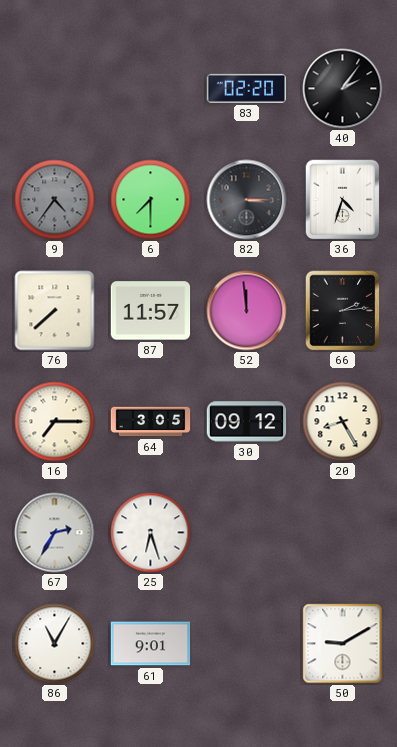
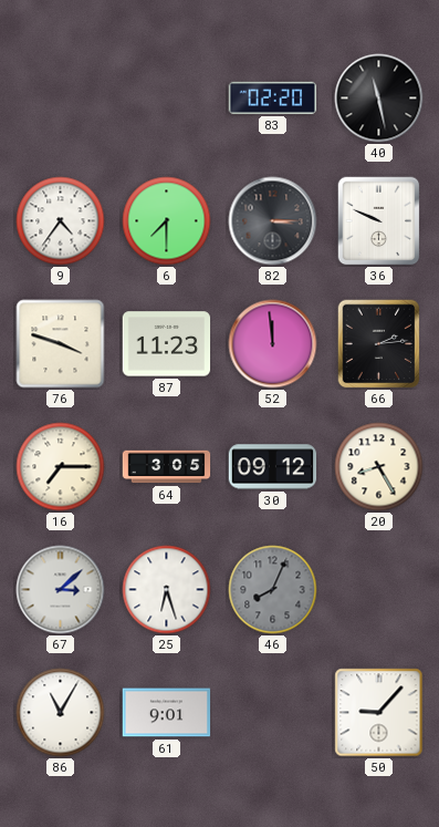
40: 2:06 -> 11:28
9 dial: grey -> white
36: 4:33 -> 9:49
76: 7:38 -> 3:48
87: 11:57 -> 11:23
67: 2:35 -> 3:08
46: none -> 8:04
50: 9:10 -> 9:07
